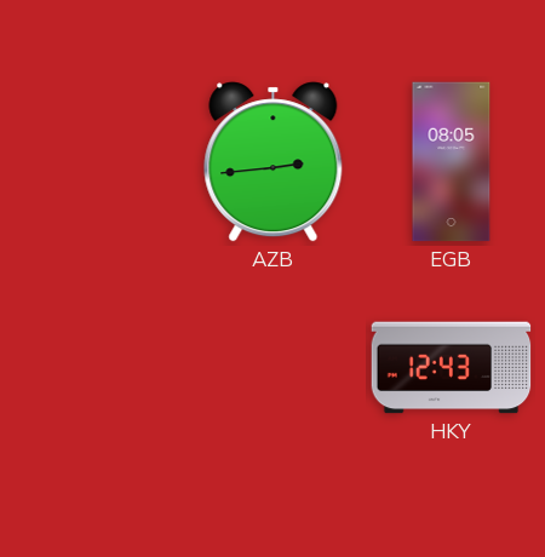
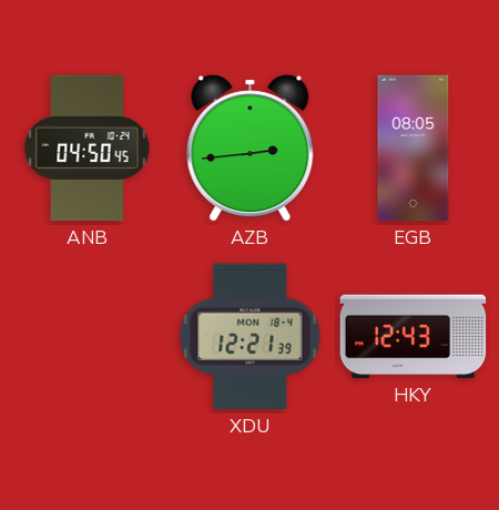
ANB: none -> 04:50
XDU: none -> 12:21
